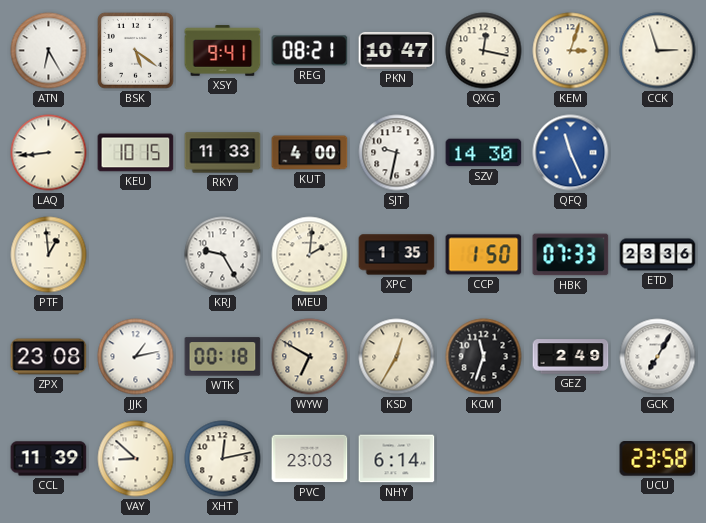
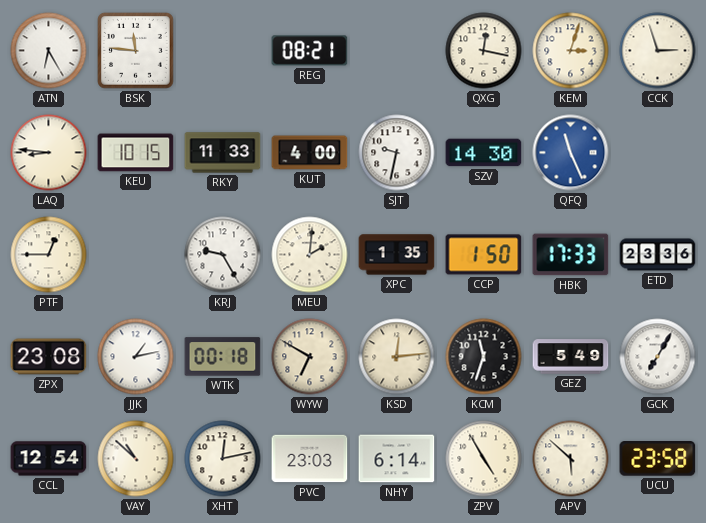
BSK: 5:21 -> 11:46
XSY: 9:41 -> none
PKN: 10:47 -> none
LAQ: 8:44 -> 8:46
PTF: 12:59 -> 12:45
HBK: 07:33 -> 17:33
KSD: 12:35 -> 12:14
GEZ: 2:49 -> 5:49
CCL: 11:39 -> 12:54
VAY: 8:52 -> 10:52
ZPV: none -> 4:55
APV: none -> 5:52
